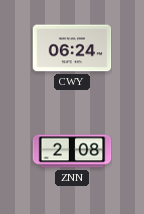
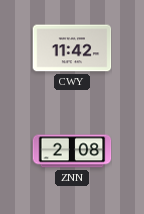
CWY: 06:24 -> 11:42
